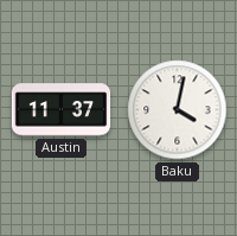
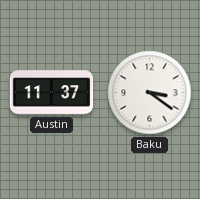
Baku: 4:02 -> 3:21
